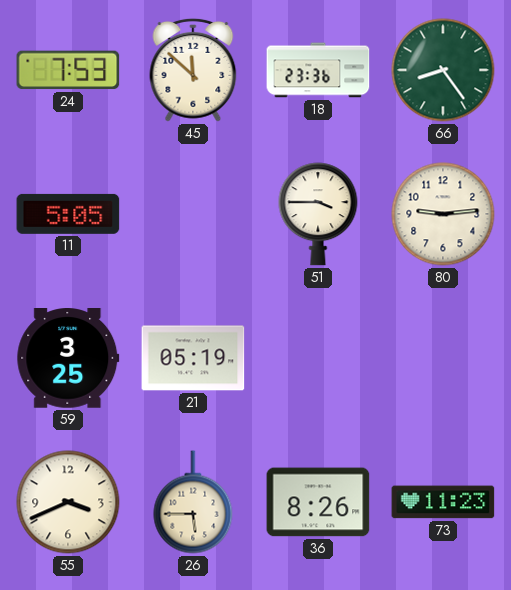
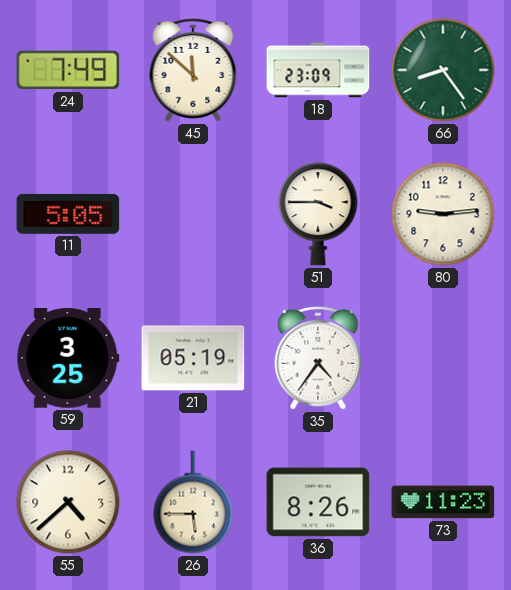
24: 7:53 -> 7:49
18: 23:36 -> 23:09
35: none -> 4:36
55: 3:41 -> 4:38
